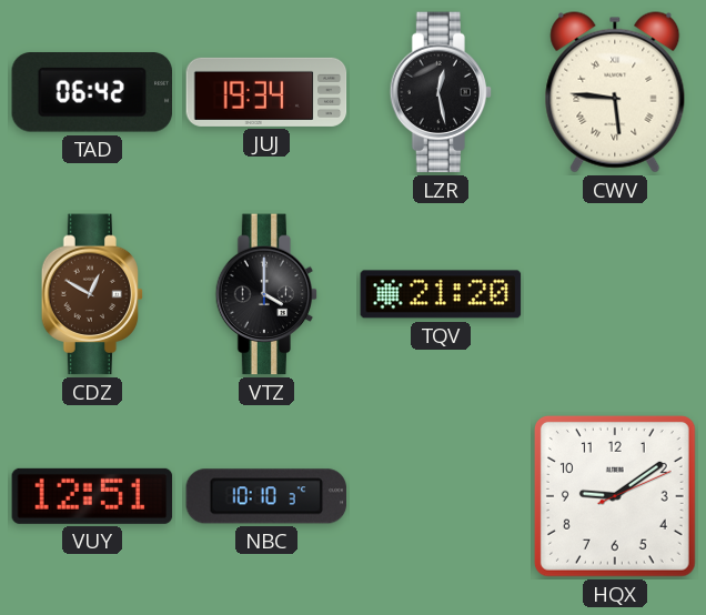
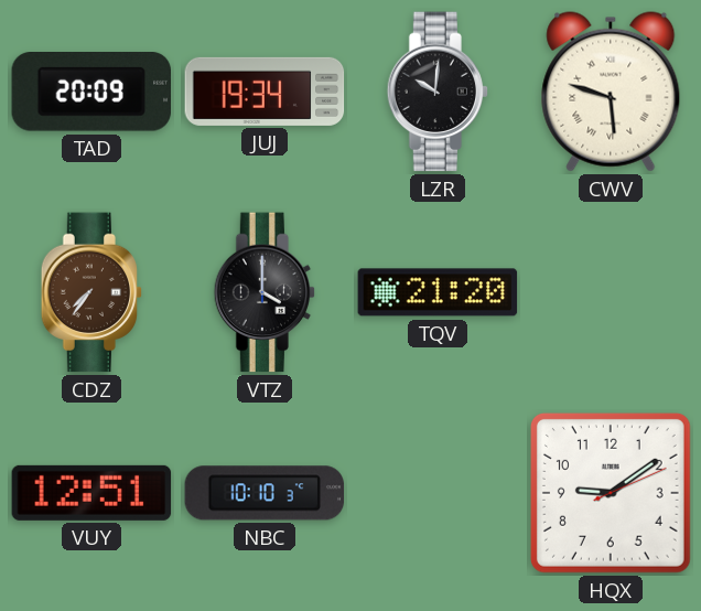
TAD: 06:42 -> 20:09
LZR: 12:28 -> 10:01
CWV: 5:46 -> 5:48
CDZ: 12:50 -> 7:36
